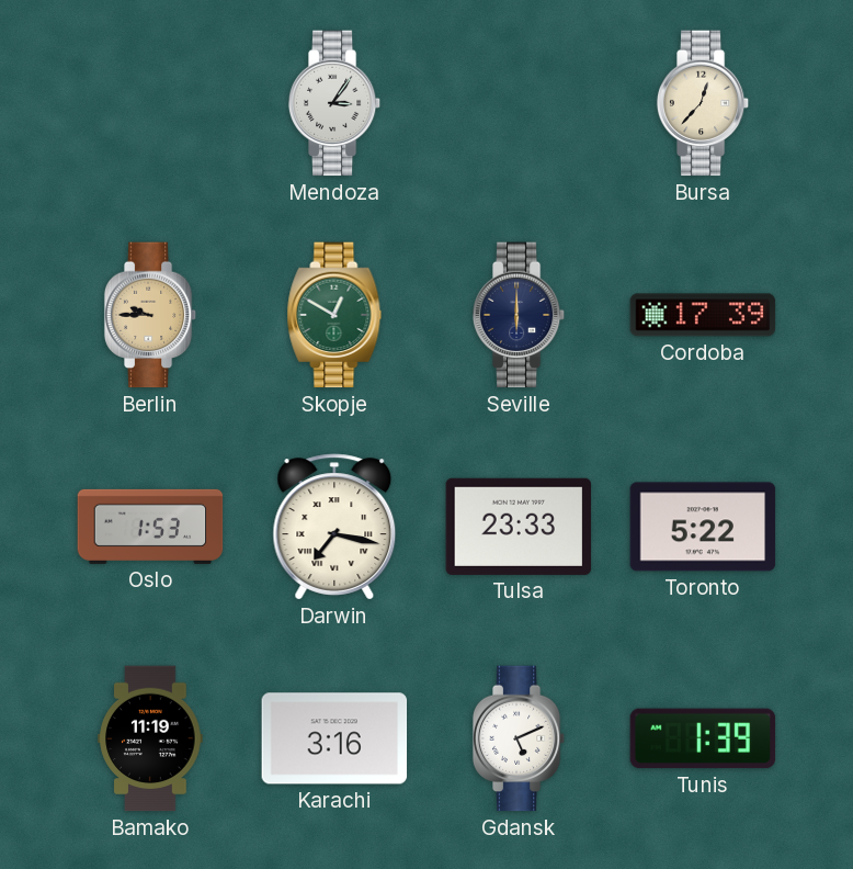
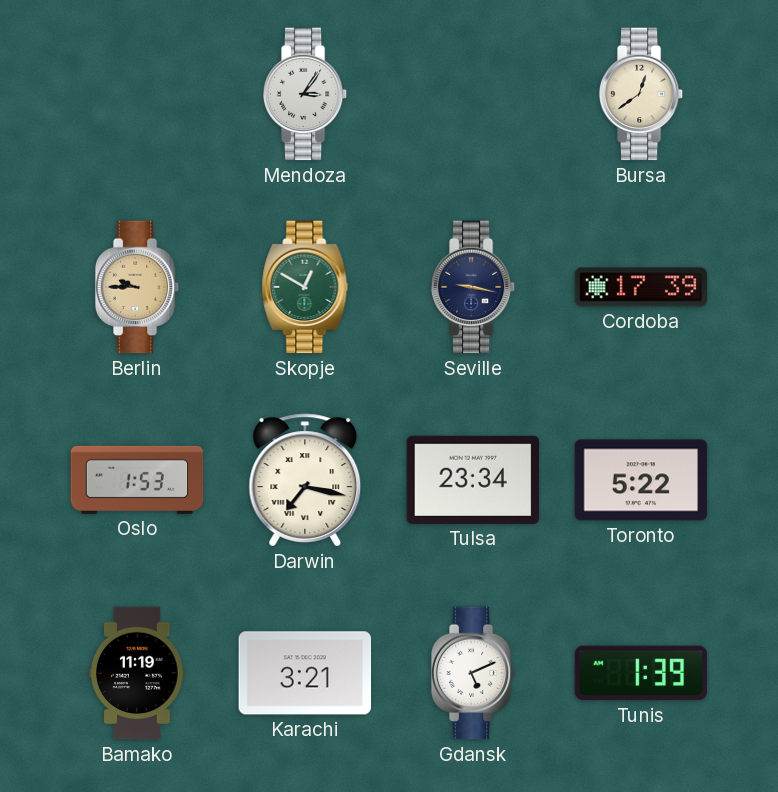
Bursa: 12:37 -> 12:39
Seville: 6:00 -> 9:17
Tulsa: 23:33 -> 23:34
Karachi: 3:16 -> 3:21
